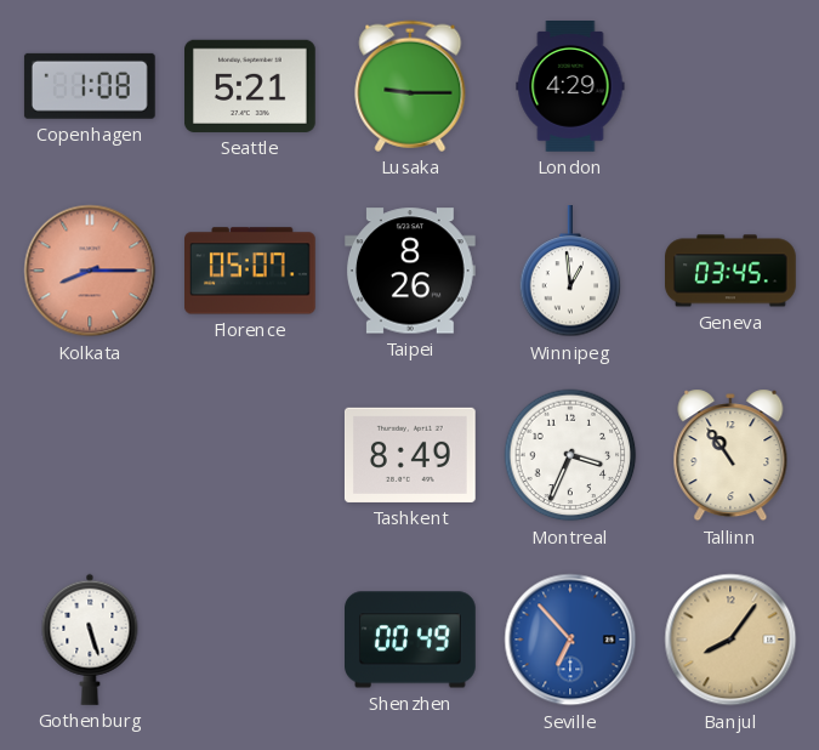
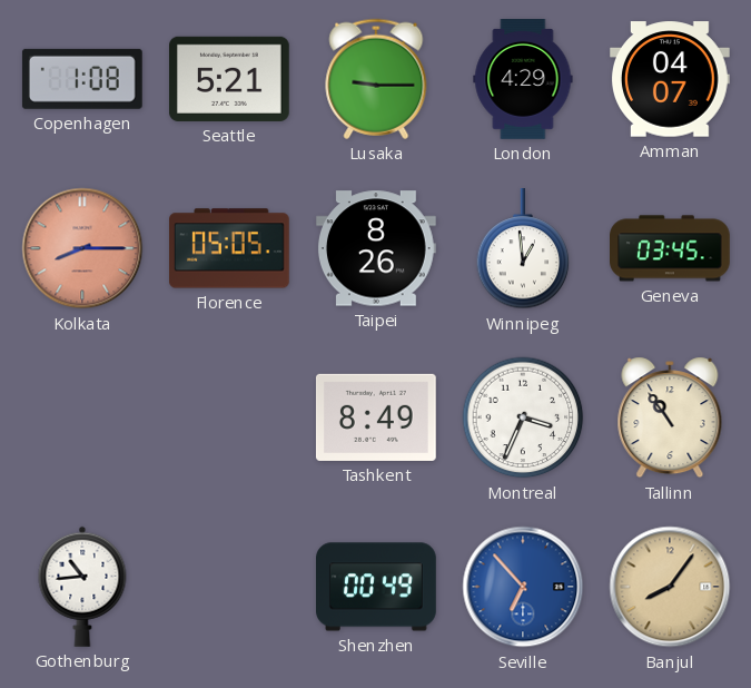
Amman: none -> 04:07
Florence: 05:07 -> 05:05
Gothenburg: 5:27 -> 10:44
